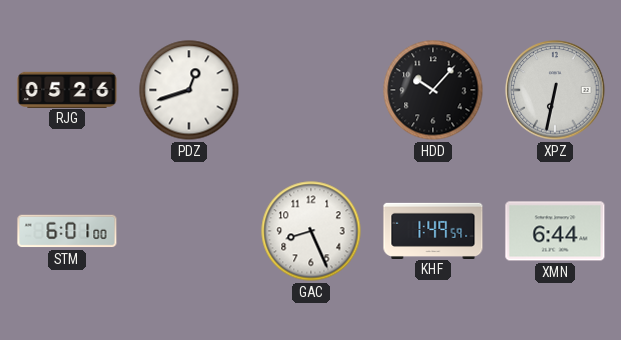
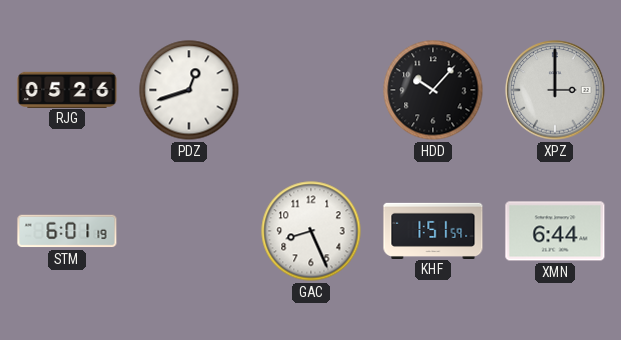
XPZ: 6:32 -> 3:00
STM: 6:01:00 -> 6:01:19
KHF: 1:49 -> 1:51
